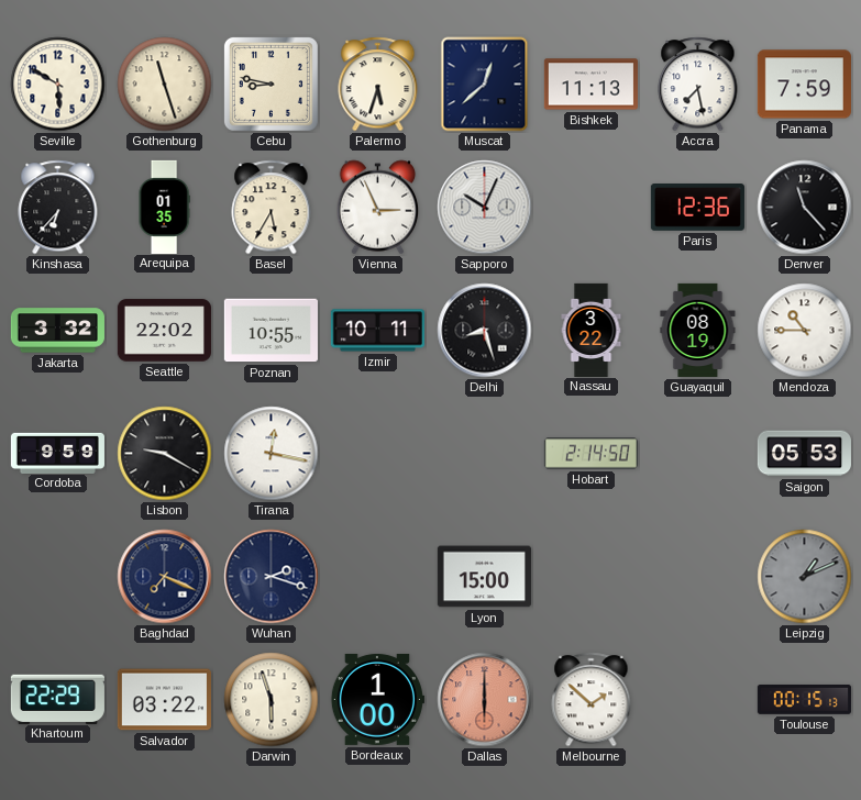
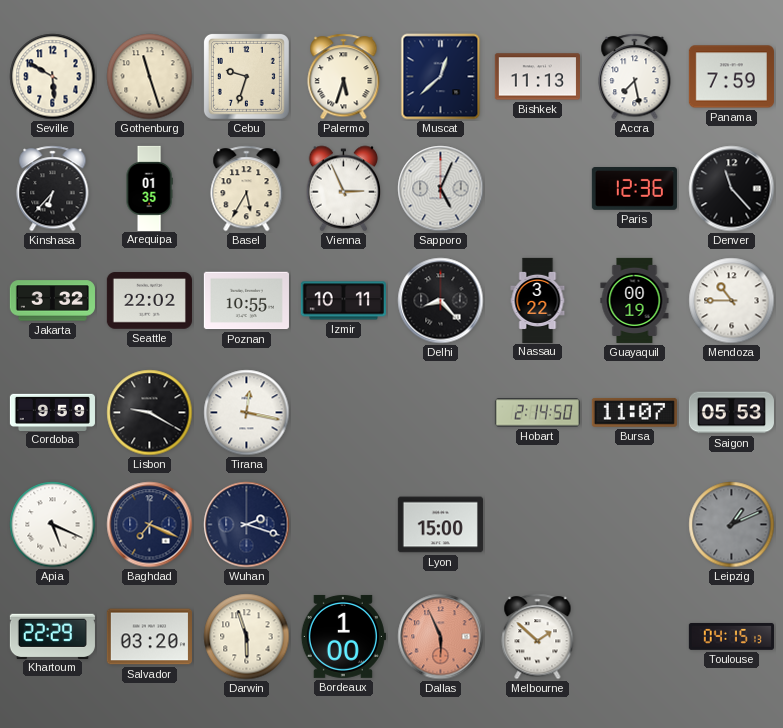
Cebu: 8:47 -> 9:33
Sapporo: 10:04 -> 5:04
Delhi: 8:27 -> 8:23
Guayaquil: 08:19 -> 00:19
Bursa: none -> 11:07
Apia: none -> 5:19
Salvador: 03:22 -> 03:20
Dallas: 6:00 -> 5:56
Toulouse: 00:15 -> 04:15
